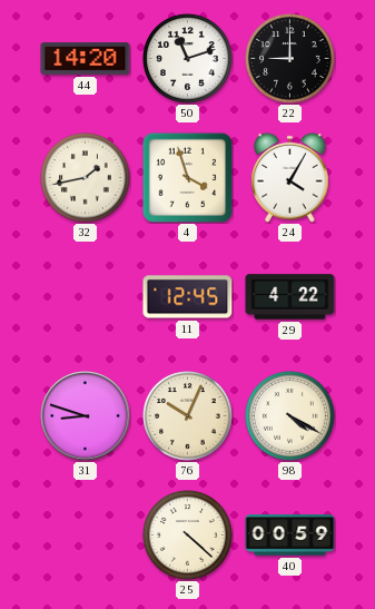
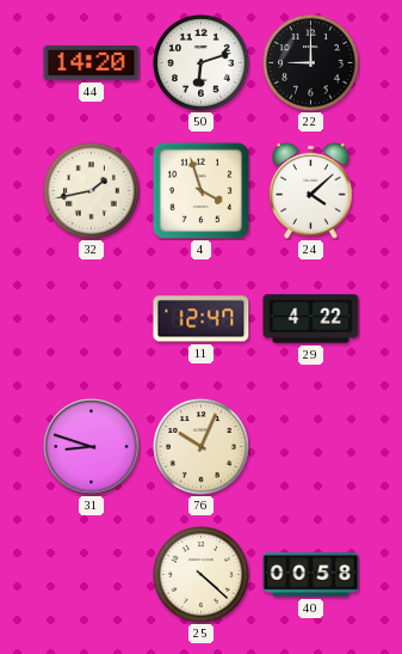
50: 11:12 -> 6:12
24: 4:05 -> 4:08
11: 12:45 -> 12:47
98: 4:20 -> none
40: 00:59 -> 00:58
